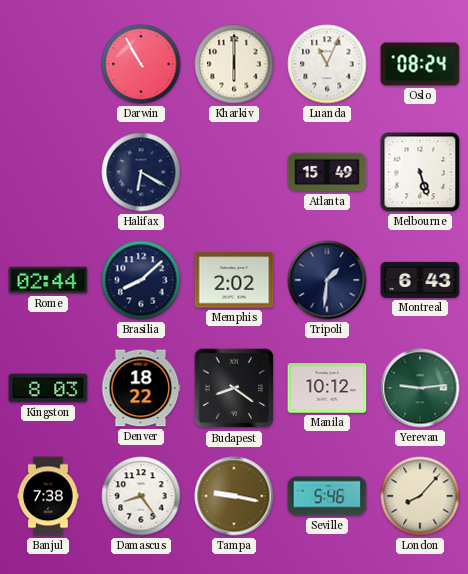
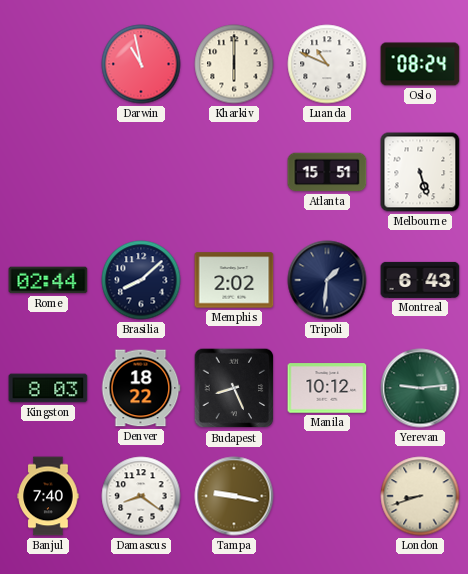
Darwin: 10:55 -> 10:58
Luanda: 11:04 -> 10:49
Halifax: 6:20 -> none
Atlanta: 15:49 -> 15:51
Budapest: 8:21 -> 8:26
Banjul: 7:38 -> 7:40
Damascus: 8:24 -> 8:21
Seville: 5:46 -> none
London: 8:07 -> 8:42
